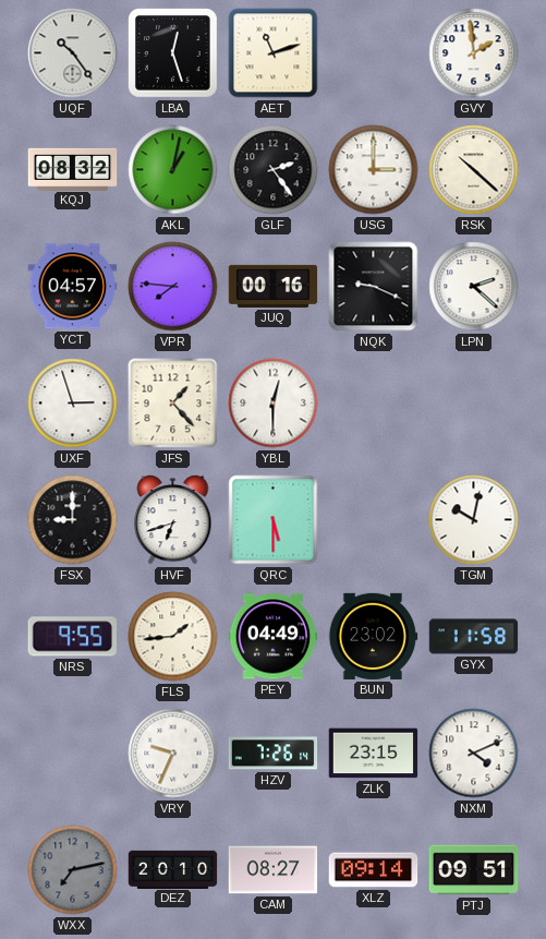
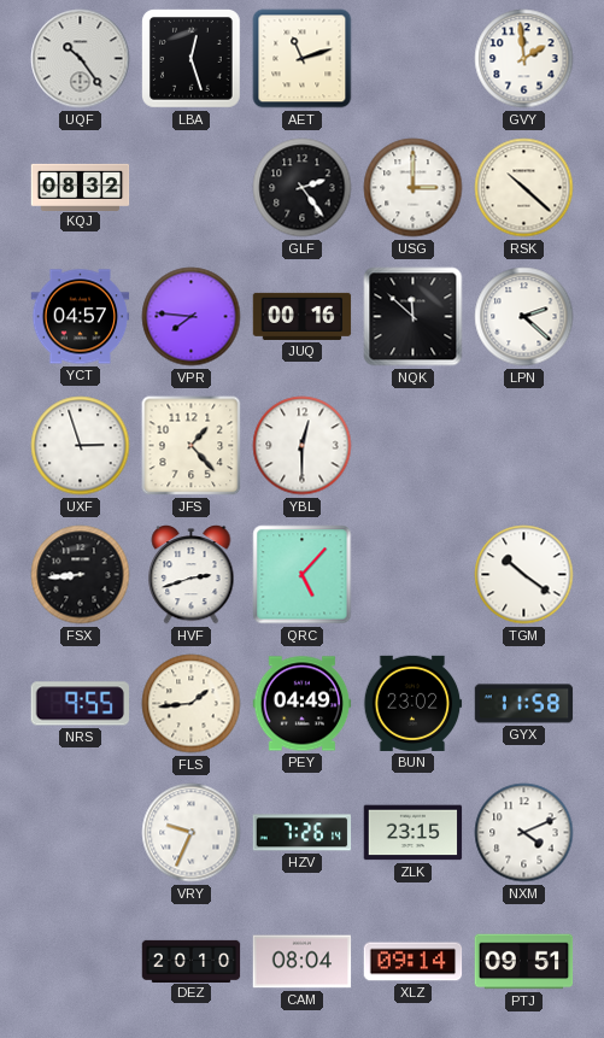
AKL: 1:02 -> none
NQK: 9:19 -> 11:52
FSX: 9:00 -> 8:44
HVF: 6:42 -> 2:42
QRC: 5:30 -> 5:07
TGM: 10:02 -> 10:21
WXX: 7:13 -> none
CAM: 08:27 -> 08:04
